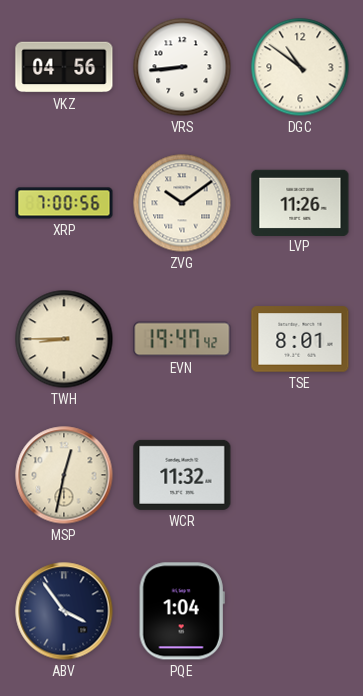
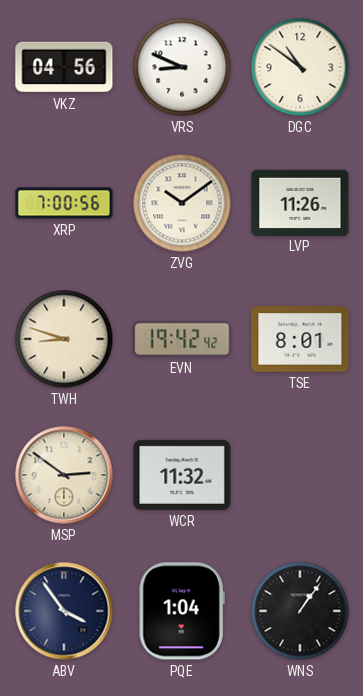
VRS: 8:44 -> 8:49
TWH: 8:45 -> 8:48
EVN: 19:47 -> 19:42
MSP: 12:32 -> 2:51
WNS: none -> 1:06
